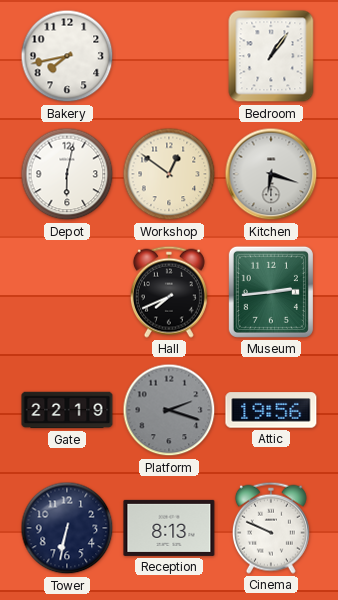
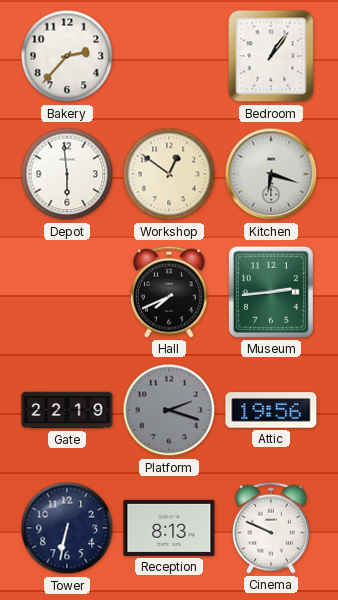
Bakery: 7:43 -> 2:37
Depot: 6:02 -> 5:59
